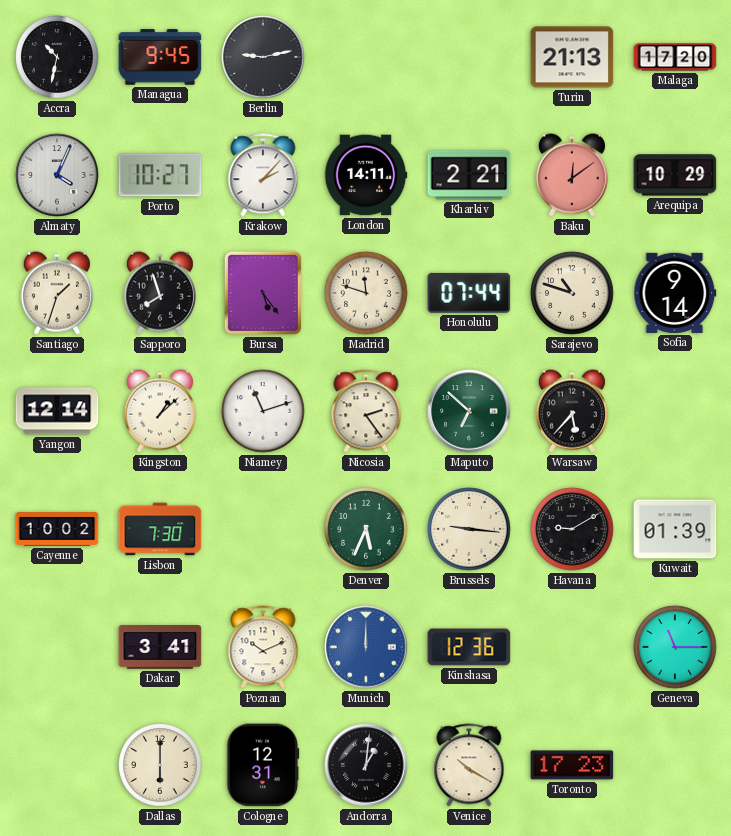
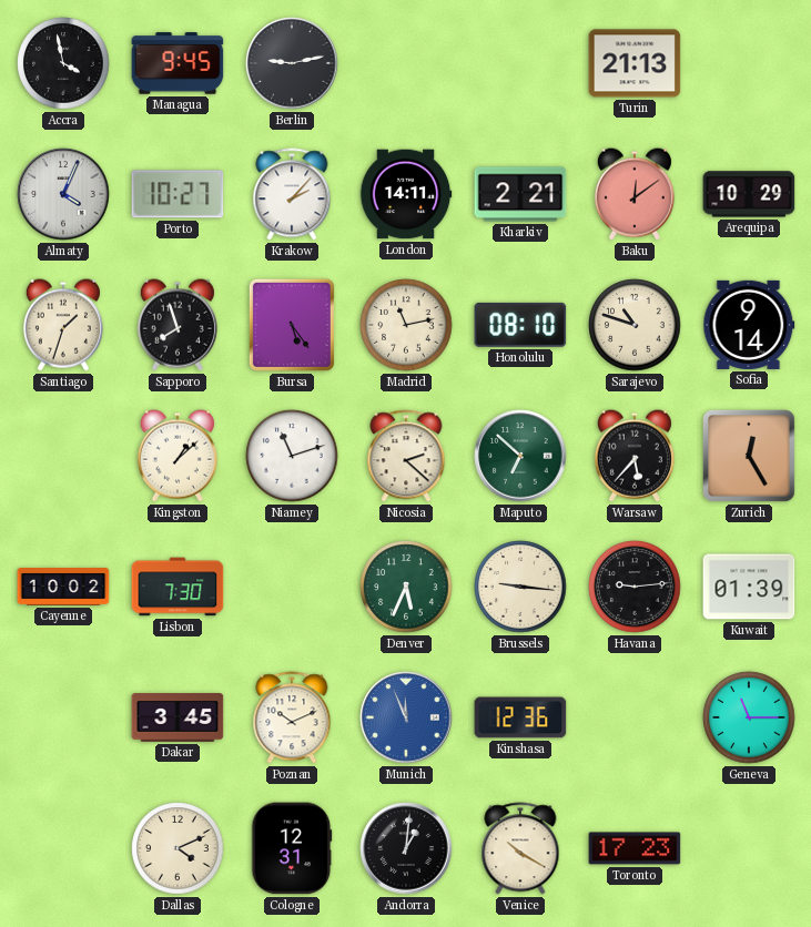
Accra: 10:32 -> 3:58
Malaga: 17:20 -> none
Madrid: 11:48 -> 11:13
Honolulu: 07:44 -> 08:10
Yangon: 12:14 -> none
Nicosia: 2:24 -> 2:22
Zurich: none -> 12:25
Havana: 9:10 -> 9:14
Dakar: 3:41 -> 3:45
Munich: 12:00 -> 11:56
Dallas: 6:00 -> 4:11
